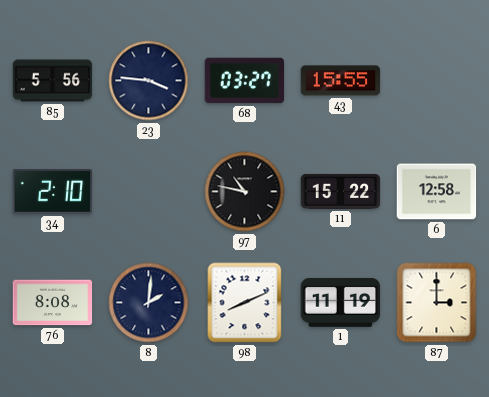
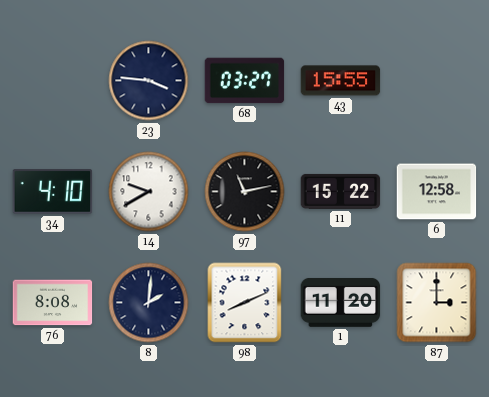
85: 5:56 -> none
34: 2:10 -> 4:10
14: none -> 9:40
97: 10:47 -> 11:13
1: 11:19 -> 11:20
